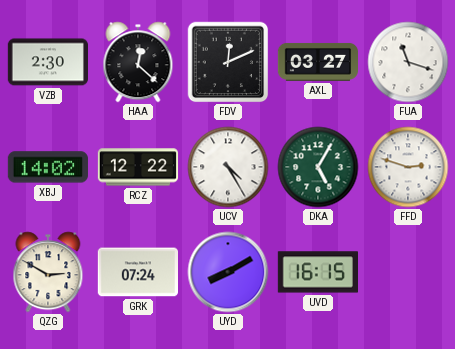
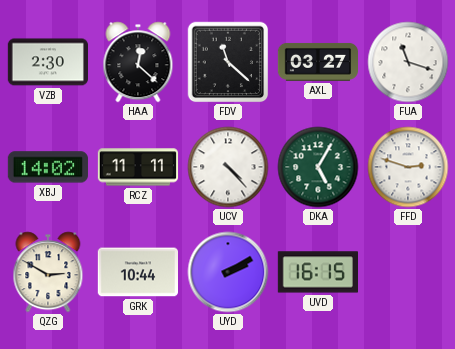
FDV: 12:11 -> 11:22
RCZ: 12:22 -> 11:11
UCV: 4:25 -> 4:23
GRK: 07:24 -> 10:44
UYD: 8:10 -> 2:10
